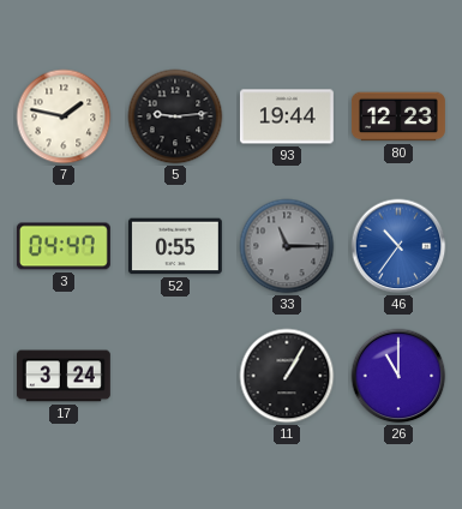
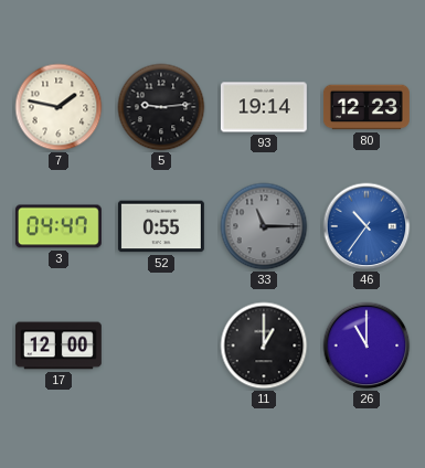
93: 19:44 -> 19:14
17: 3:24 -> 12:00
11: 1:05 -> 1:00
